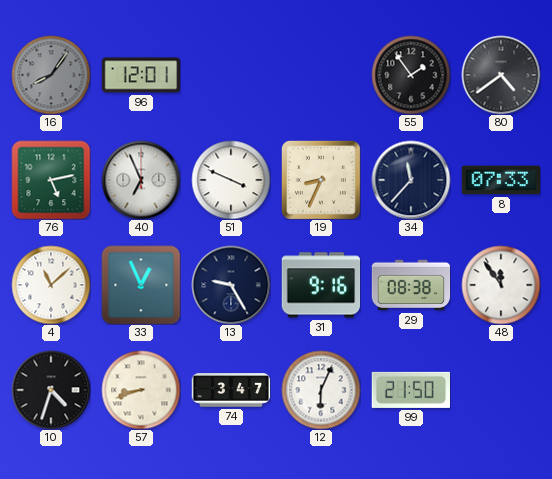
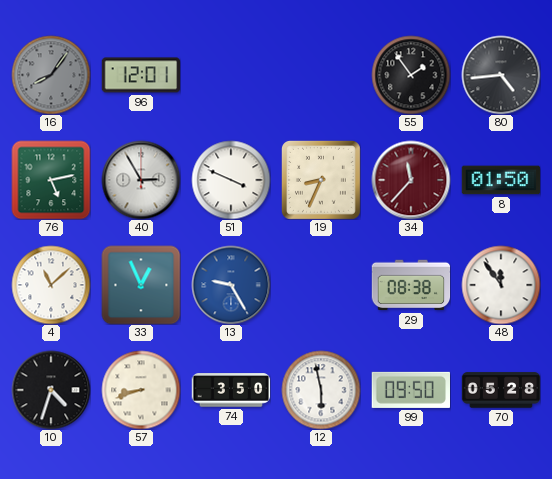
80: 4:39 -> 4:44
40: 6:56 -> 2:55
34 dial: navy -> burgundy
8: 07:33 -> 01:50
13 dial: navy -> blue
31: 9:16 -> none
74: 3:47 -> 3:50
12: 6:04 -> 5:58
99: 21:50 -> 09:50
70: none -> 05:28
